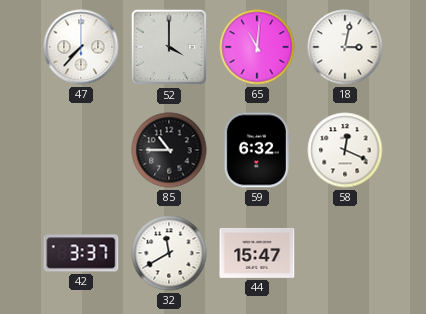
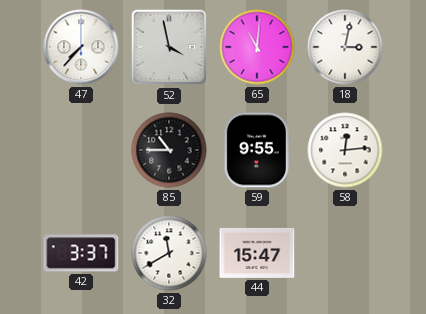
52: 4:00 -> 3:58
59: 6:32 -> 9:55
58: 12:19 -> 12:14
